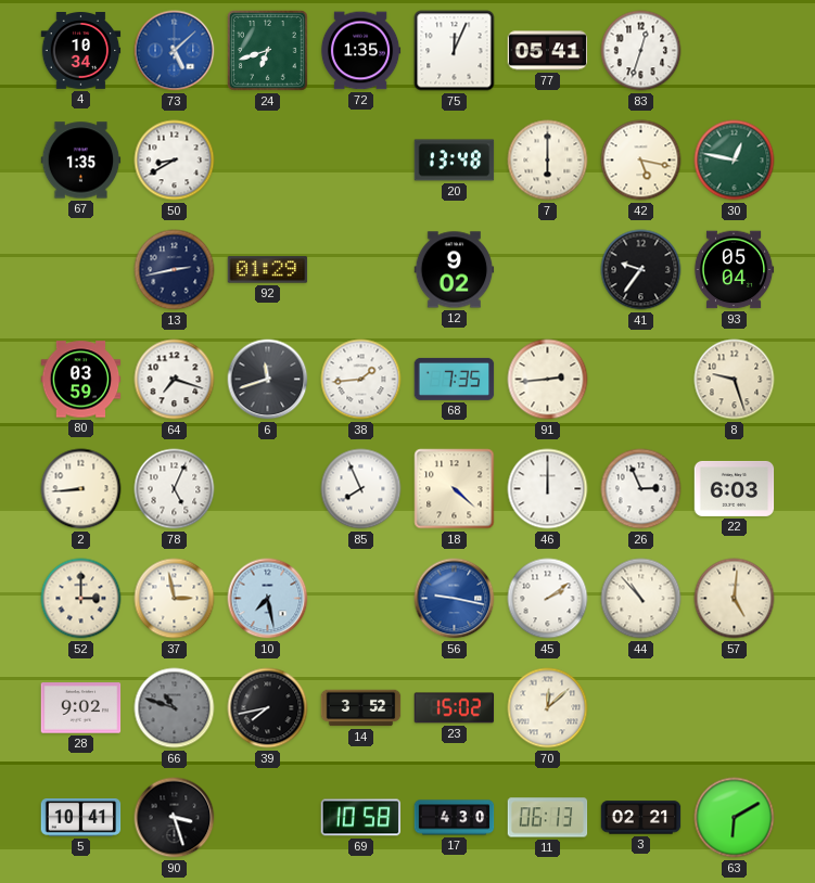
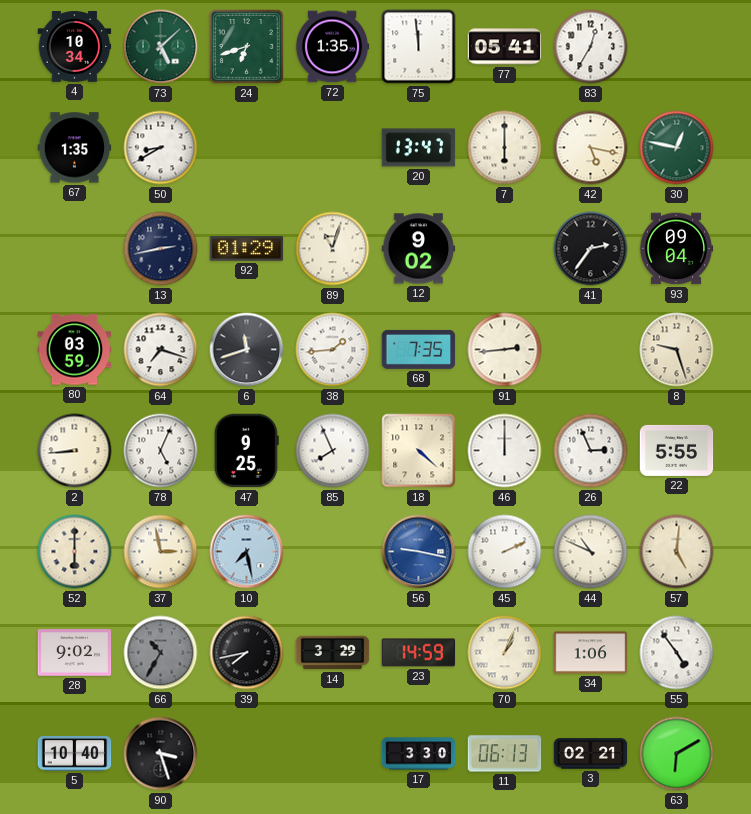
73 dial: blue -> green
75: 12:04 -> 11:59
83: 12:33 -> 12:35
20: 13:48 -> 13:47
89: none -> 11:03
41: 9:36 -> 2:36
93: 05:04 -> 09:04
47: none -> 9:25
22: 6:03 -> 5:55
52: 3:00 -> 6:00
45: 2:09 -> 2:11
44: 10:53 -> 10:49
66: 10:48 -> 10:35
14: 3:52 -> 3:29
23: 15:02 -> 14:59
70: 12:08 -> 1:04
34: none -> 1:06
55: none -> 4:54
5: 10:41 -> 10:40
69: 10:58 -> none
17: 4:30 -> 3:30
